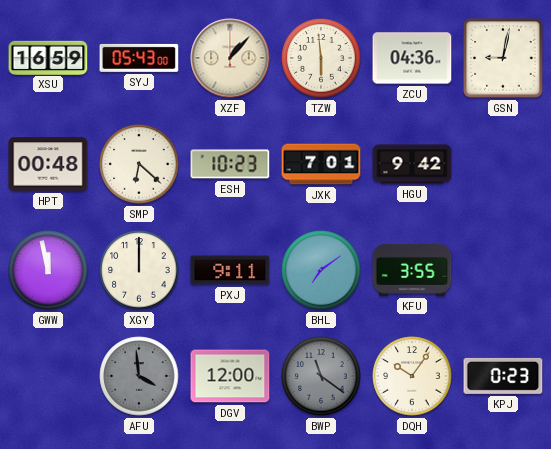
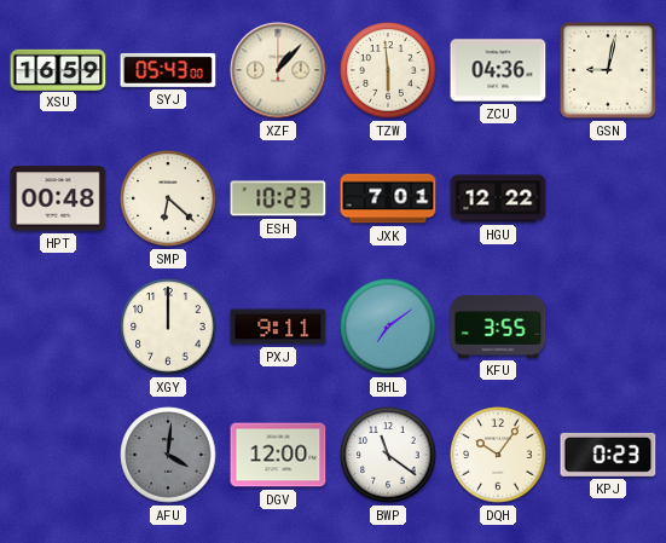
HGU: 9:42 -> 12:22
GWW: 11:58 -> none
AFU: 3:59 -> 4:01
BWP dial: grey -> white
